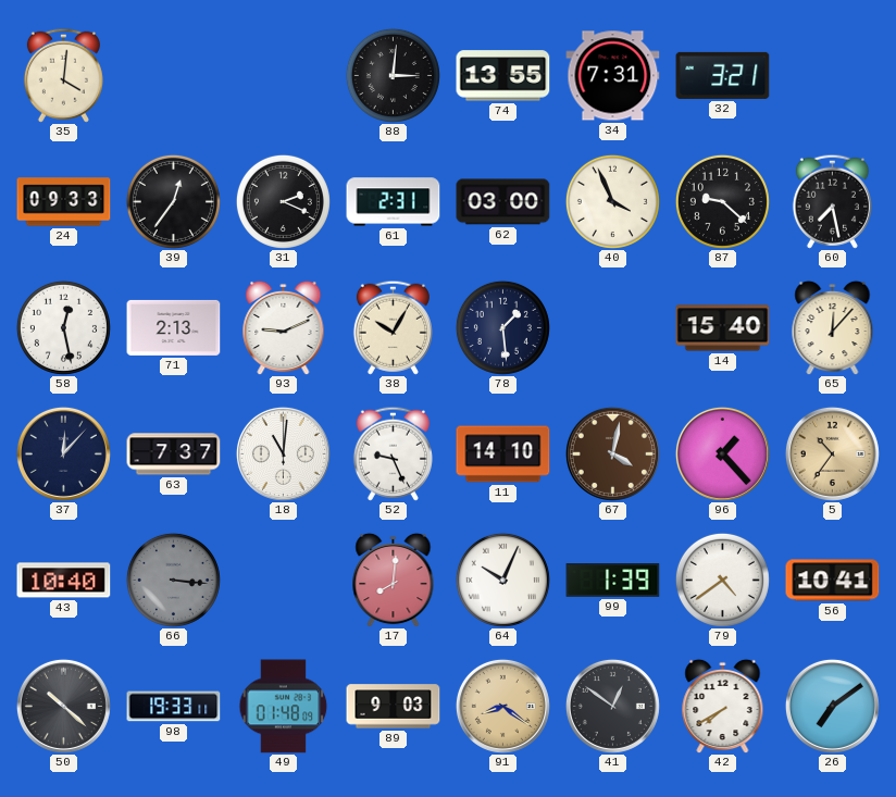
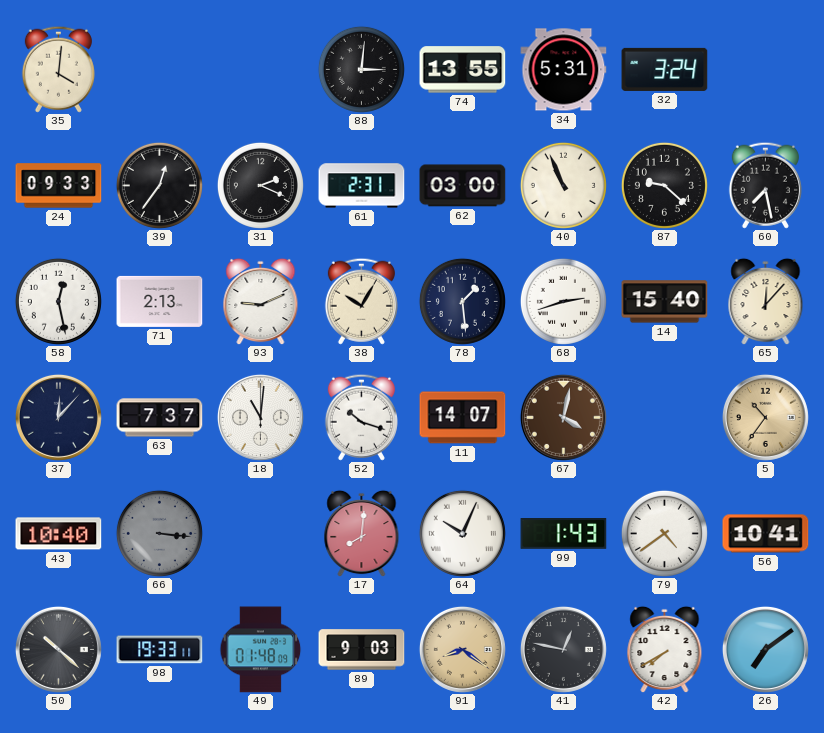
34: 7:31 -> 5:31
32: 3:21 -> 3:24
40: 3:56 -> 10:56
68: none -> 2:42
52: 9:26 -> 10:18
11: 14:10 -> 14:07
96: 1:23 -> none
99: 1:39 -> 1:43
41: 12:51 -> 12:47
